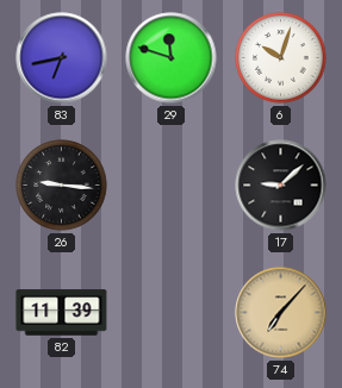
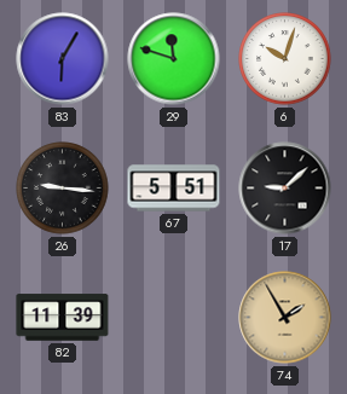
83: 6:43 -> 6:05
67: none -> 5:51
74: 7:07 -> 1:55
